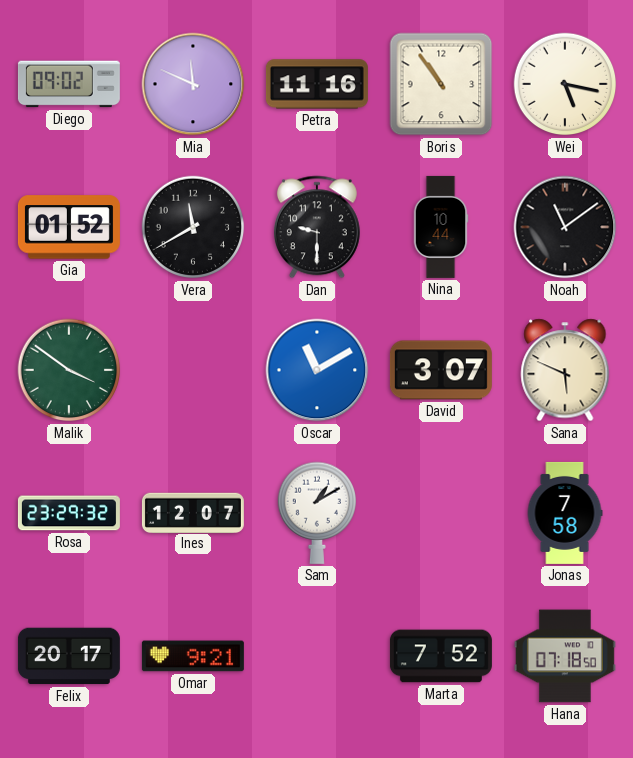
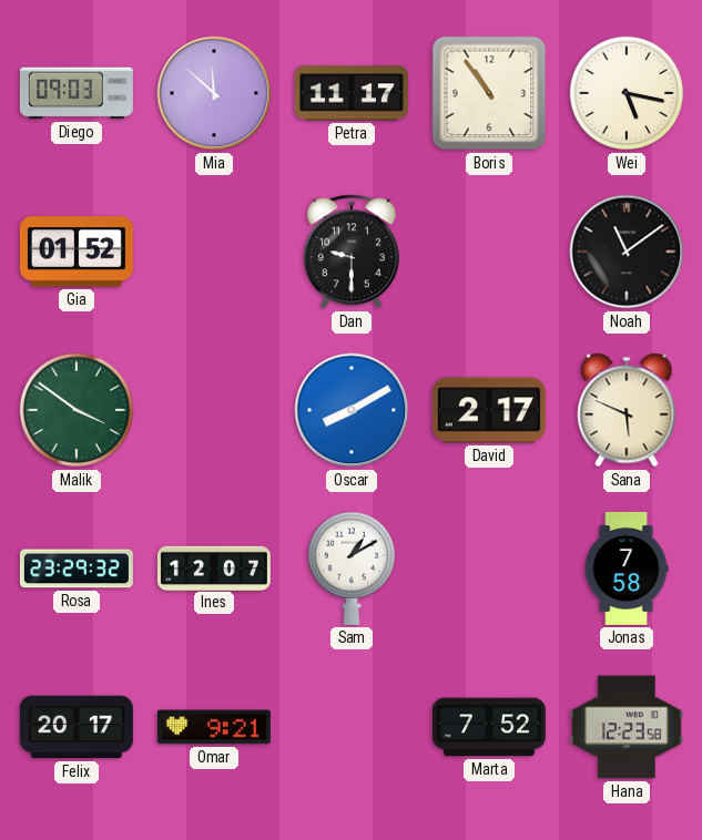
Diego: 09:02 -> 09:03
Mia: 11:49 -> 11:52
Petra: 11:16 -> 11:17
Vera: 11:40 -> none
Nina: 10:44 -> none
Oscar: 11:10 -> 8:10
David: 3:07 -> 2:17
Hana: 07:18 -> 12:23
